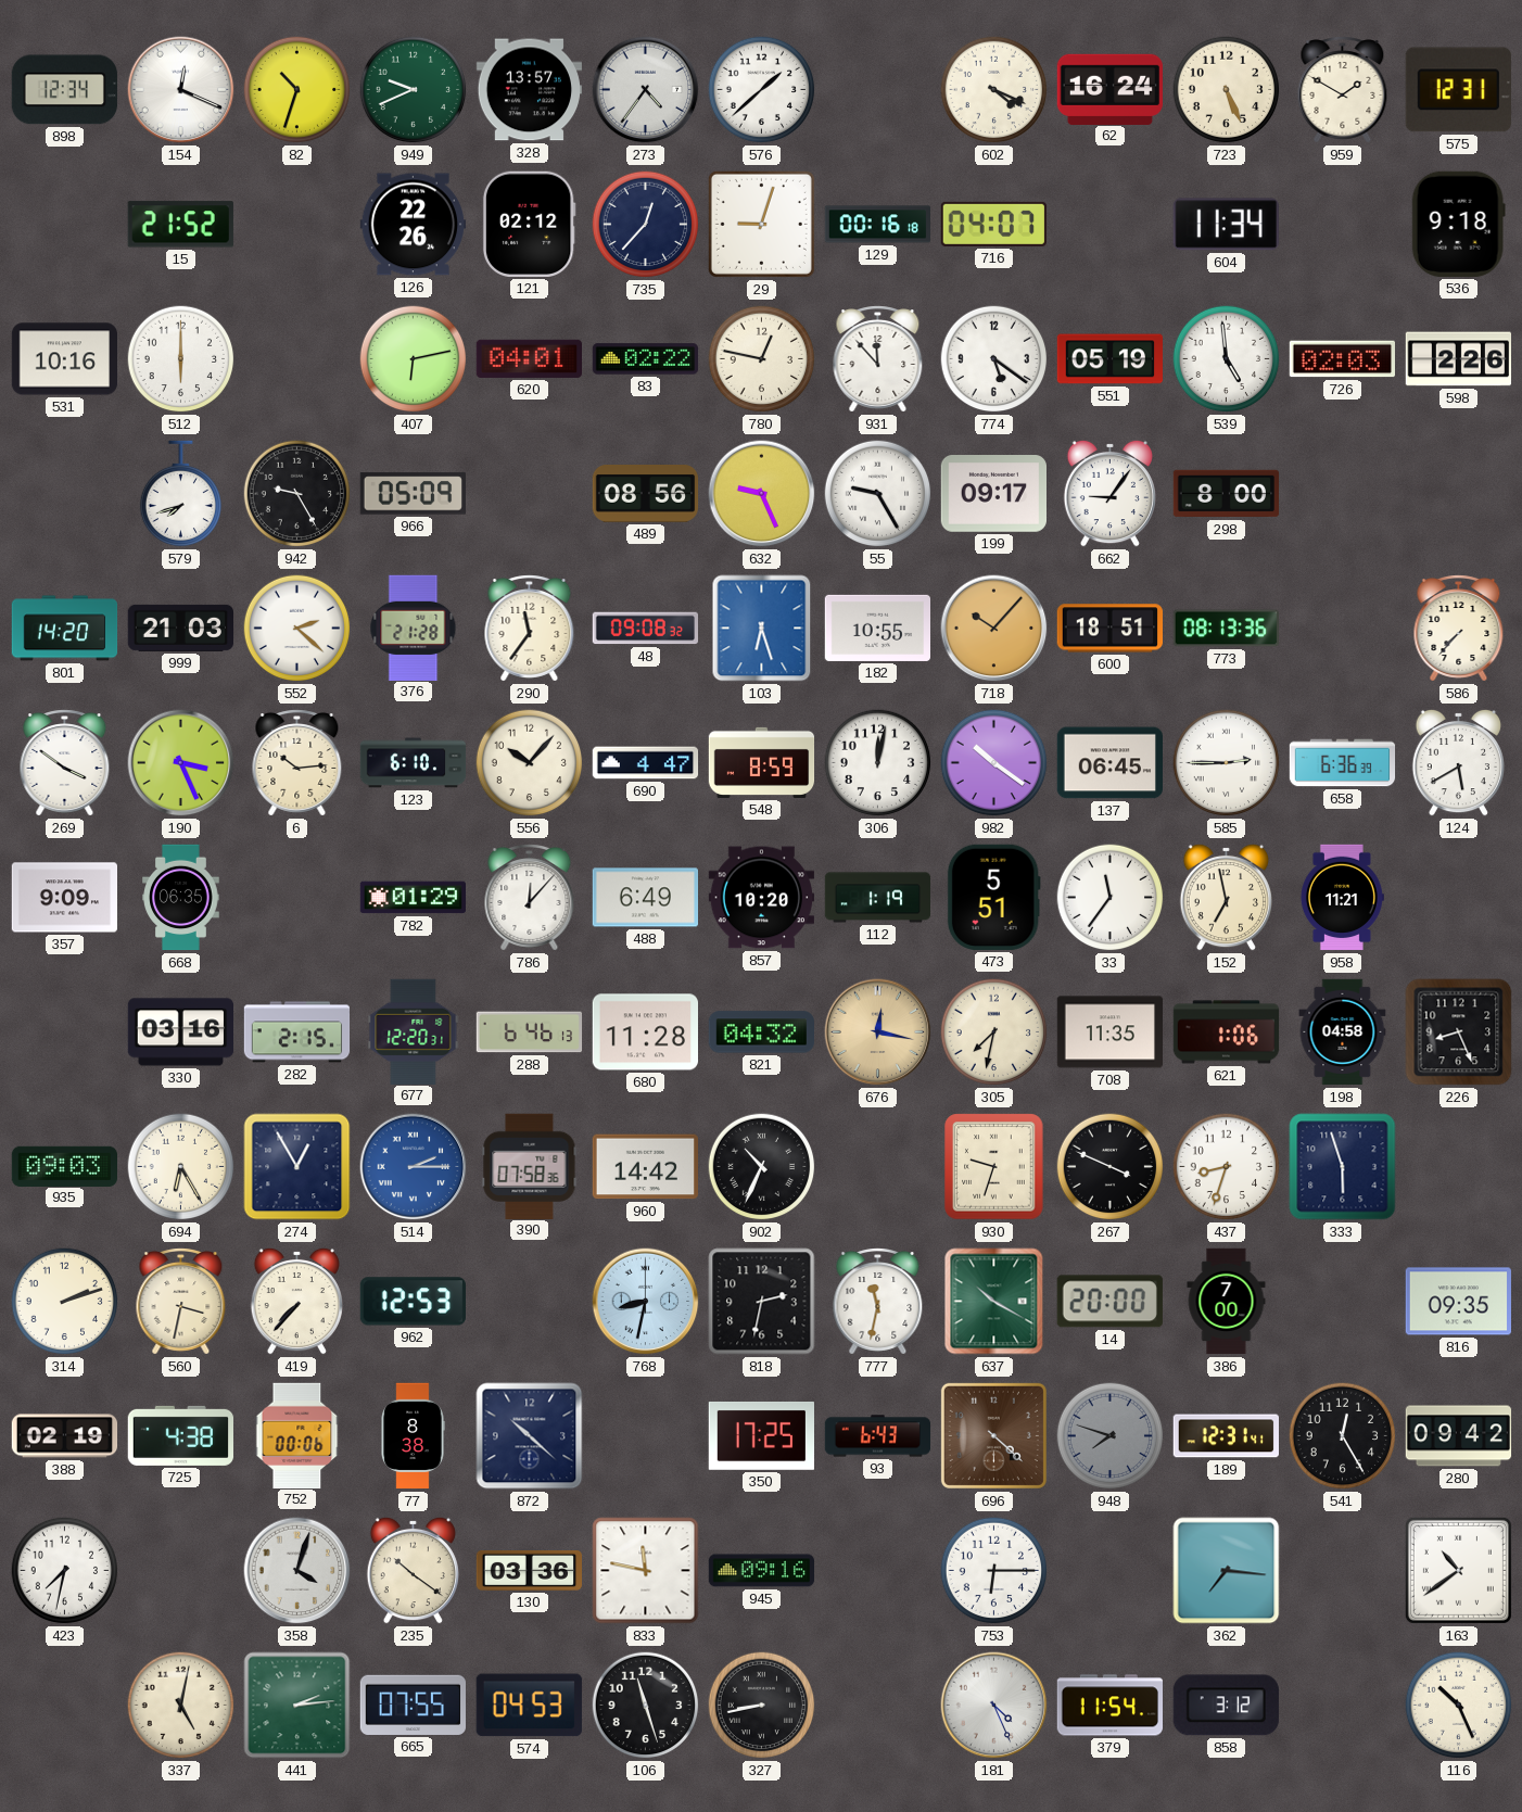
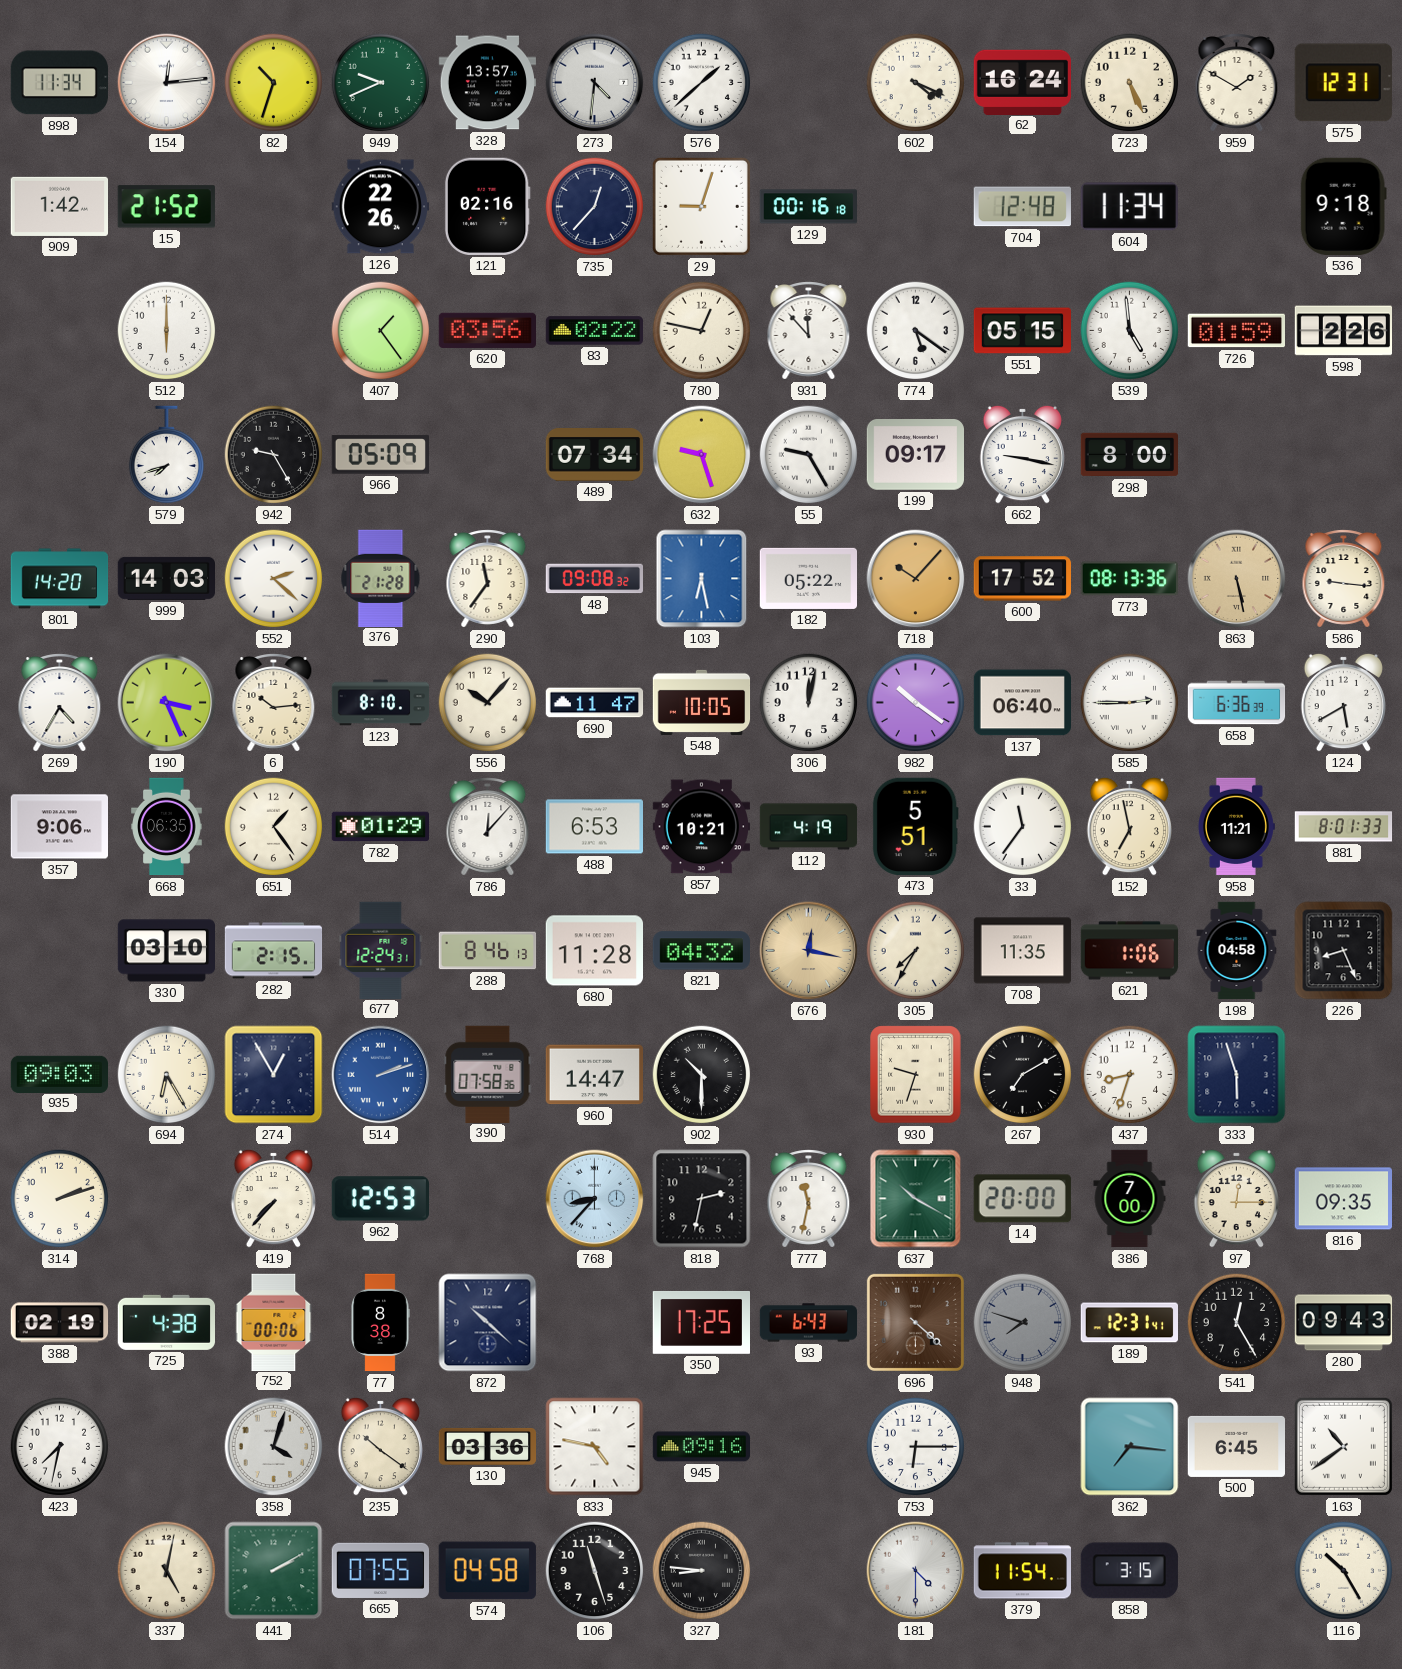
898: 12:34 -> 11:34
154: 12:19 -> 12:14
273: 4:36 -> 4:31
909: none -> 1:42
121: 02:12 -> 02:16
716: 04:07 -> none
704: none -> 12:48
531: 10:16 -> none
407: 6:13 -> 1:24
620: 04:01 -> 03:56
551: 05:19 -> 05:15
726: 02:03 -> 01:59
489: 08:56 -> 07:34
632: 9:26 -> 9:27
662: 9:06 -> 9:17
999: 21:03 -> 14:03
103: 6:27 -> 6:28
182: 10:55 -> 05:22
600: 18:51 -> 17:52
863: none -> 5:28
586: 7:37 -> 9:16
269: 3:51 -> 4:35
123: 6:10 -> 8:10
690: 4:47 -> 11:47
548: 8:59 -> 10:05
137: 06:45 -> 06:40
357: 9:09 -> 9:06
651: none -> 1:24
488: 6:49 -> 6:53
857: 10:20 -> 10:21
112: 1:19 -> 4:19
881: none -> 8:01
330: 03:16 -> 03:10
677: 12:20 -> 12:24
288: 6:46 -> 8:46
305: 7:32 -> 7:35
514: 2:15 -> 2:12
960: 14:42 -> 14:47
902: 10:34 -> 10:30
267: 3:49 -> 7:10
560: 3:32 -> none
768: 8:32 -> 8:37
97: none -> 12:15
280: 09:42 -> 09:43
833: 11:47 -> 4:47
500: none -> 6:45
441: 2:14 -> 2:10
574: 04:53 -> 04:58
327: 8:43 -> 8:46
181: 4:26 -> 4:30
858: 3:12 -> 3:15
116: 10:26 -> 10:25
